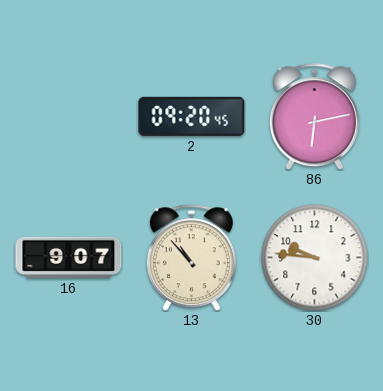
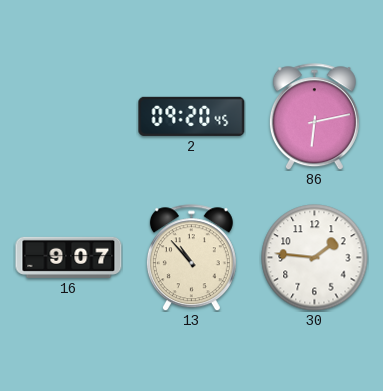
30: 9:46 -> 1:46
